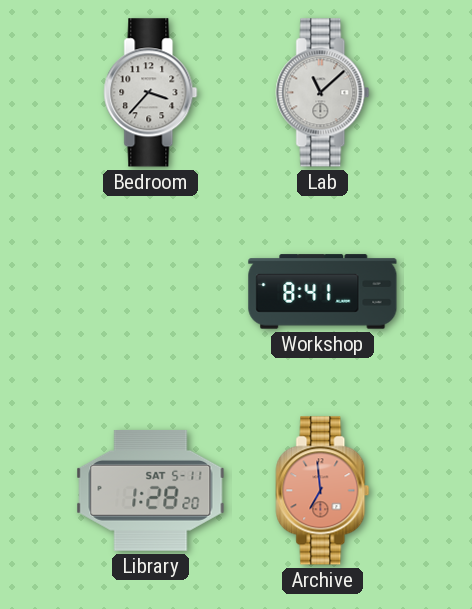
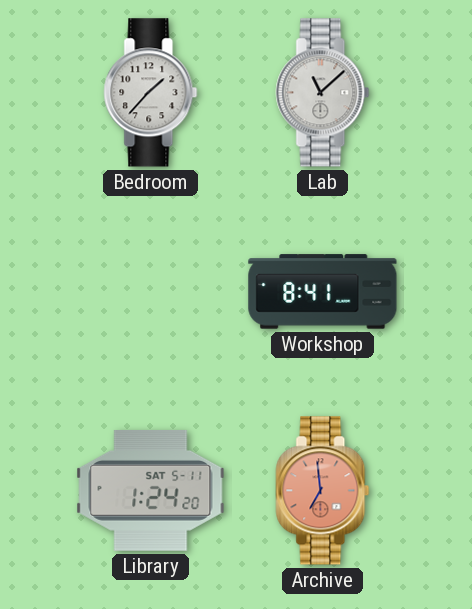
Bedroom: 3:37 -> 1:37
Library: 1:28 -> 1:24
